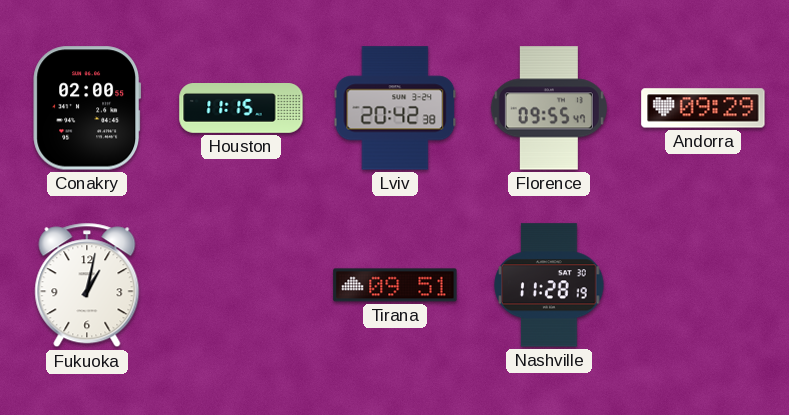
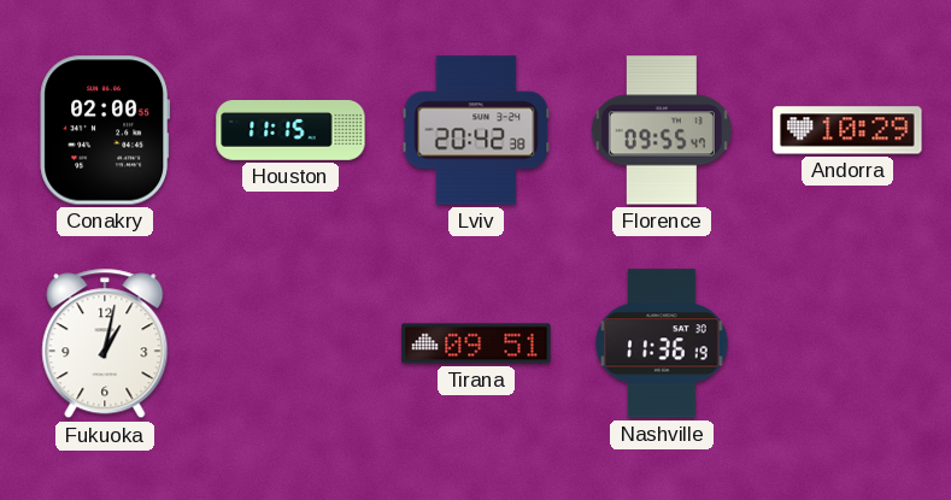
Andorra: 09:29 -> 10:29
Nashville: 11:28 -> 11:36
